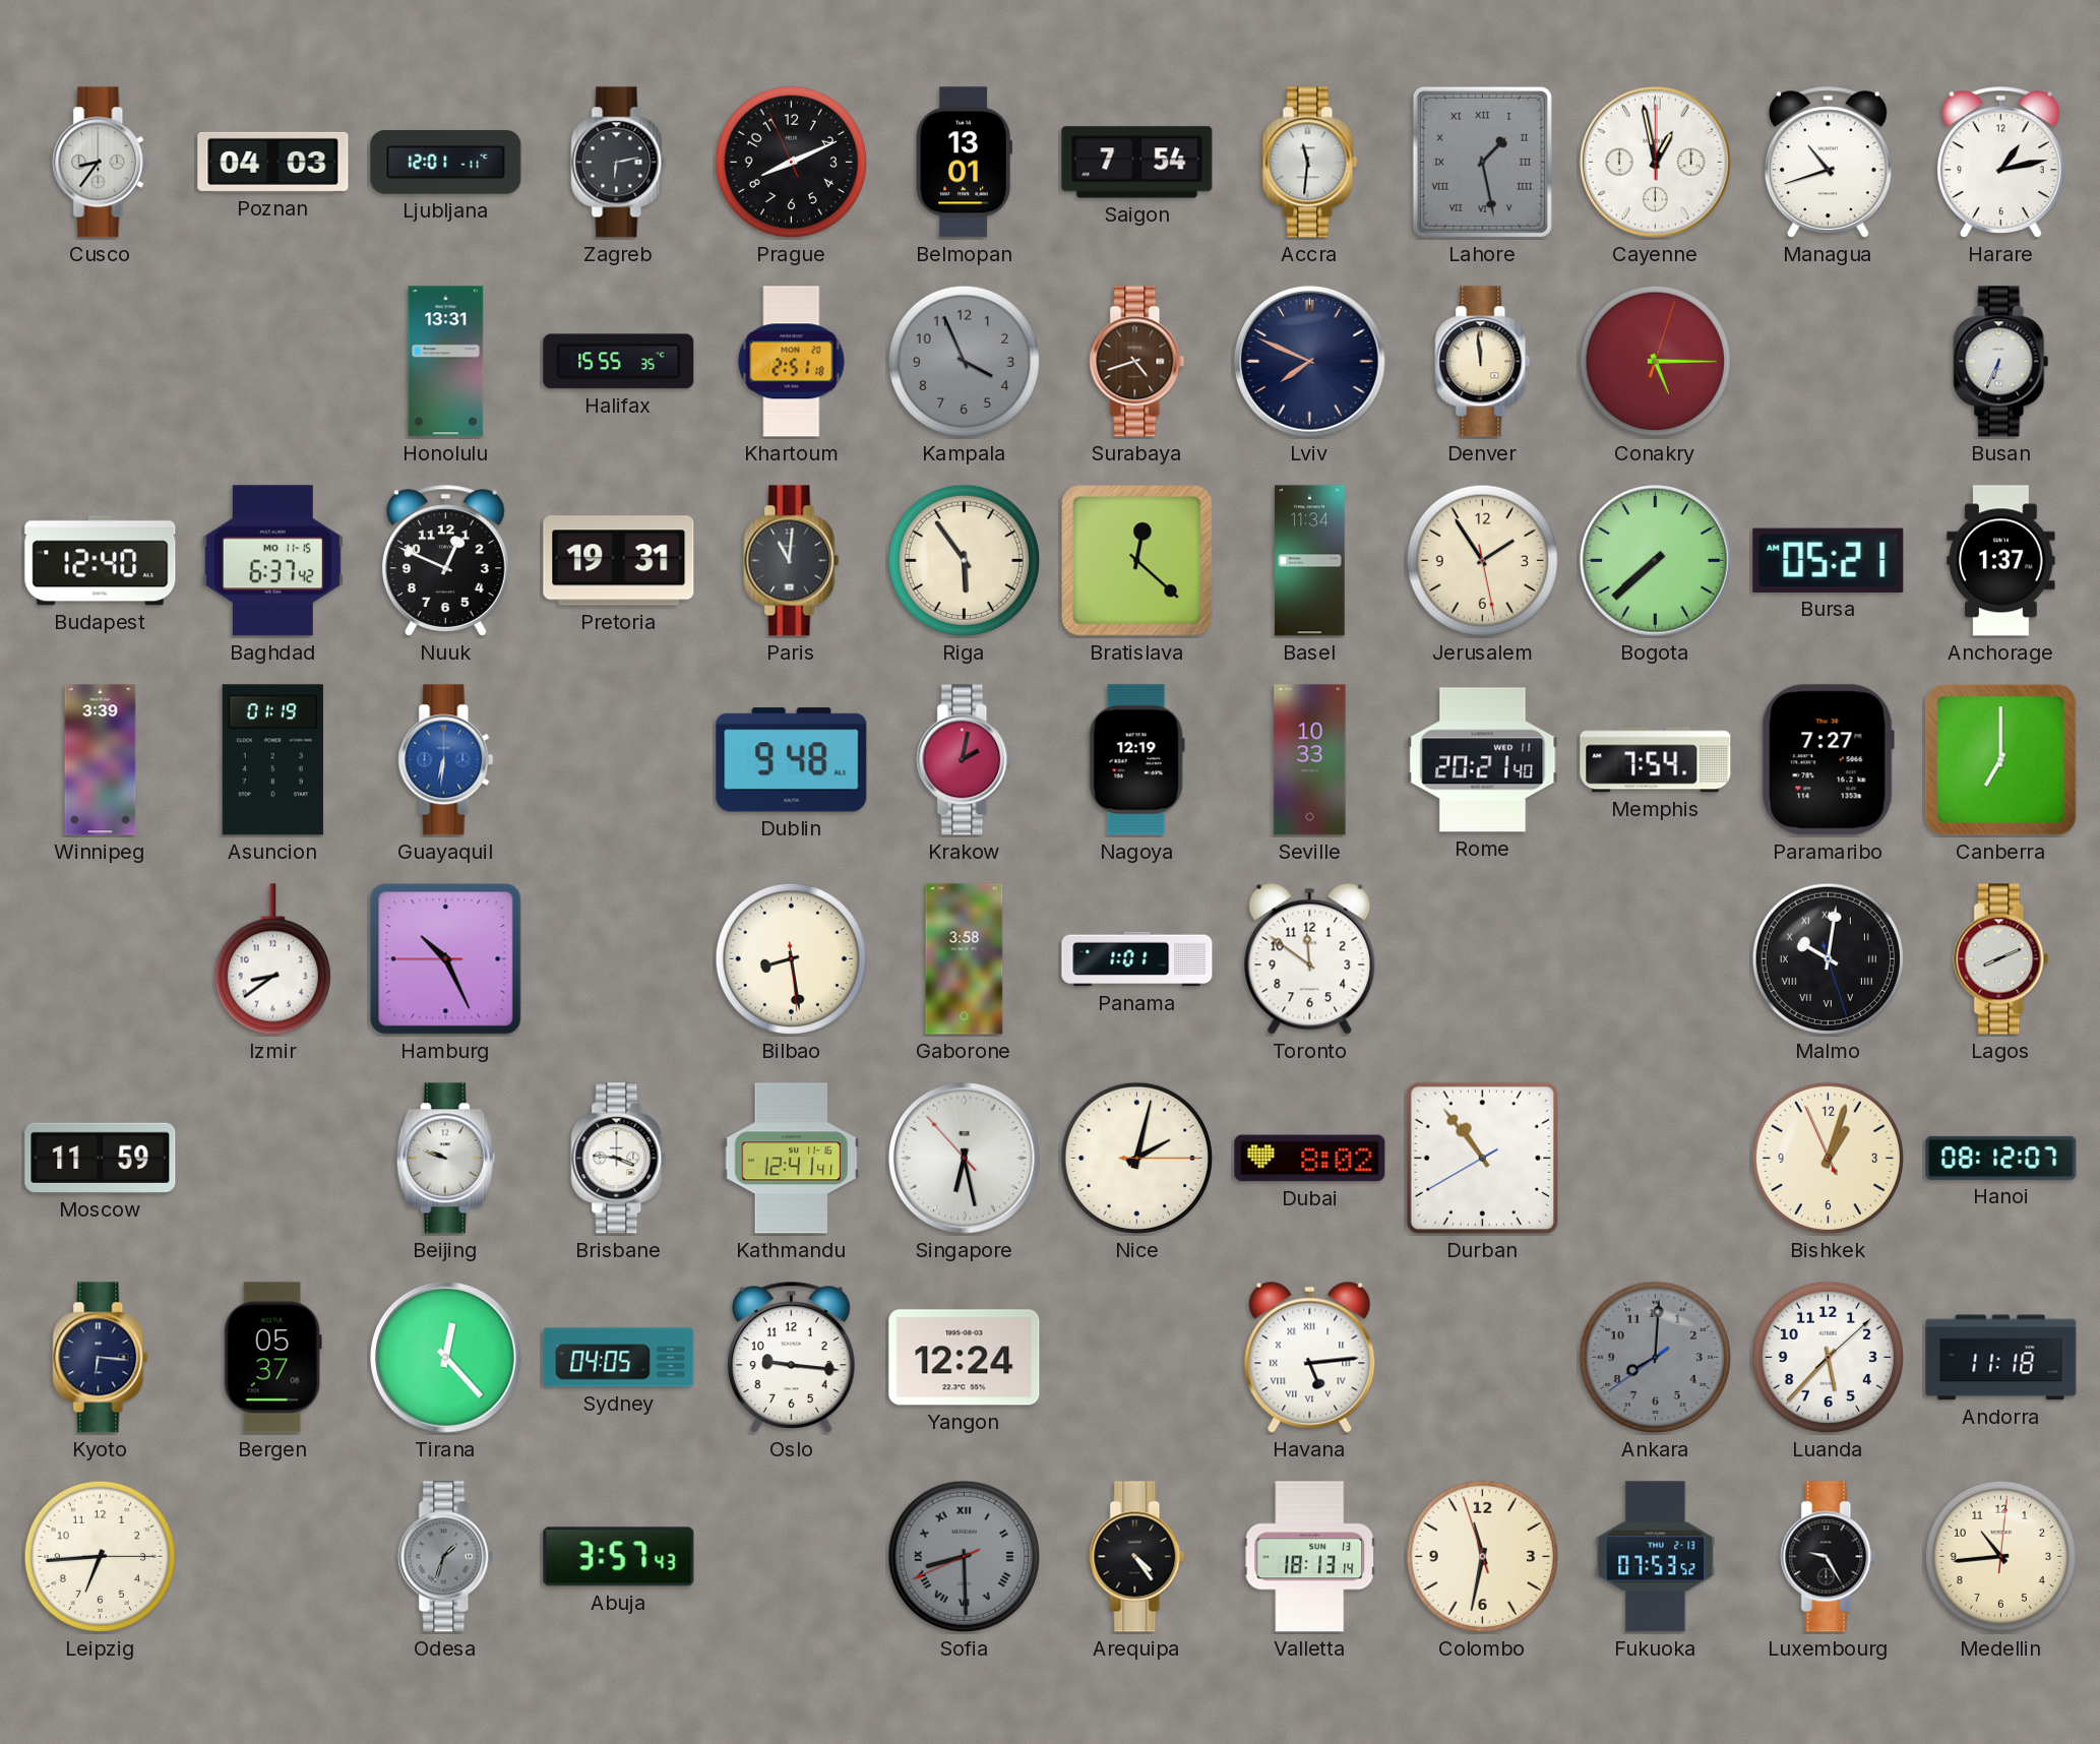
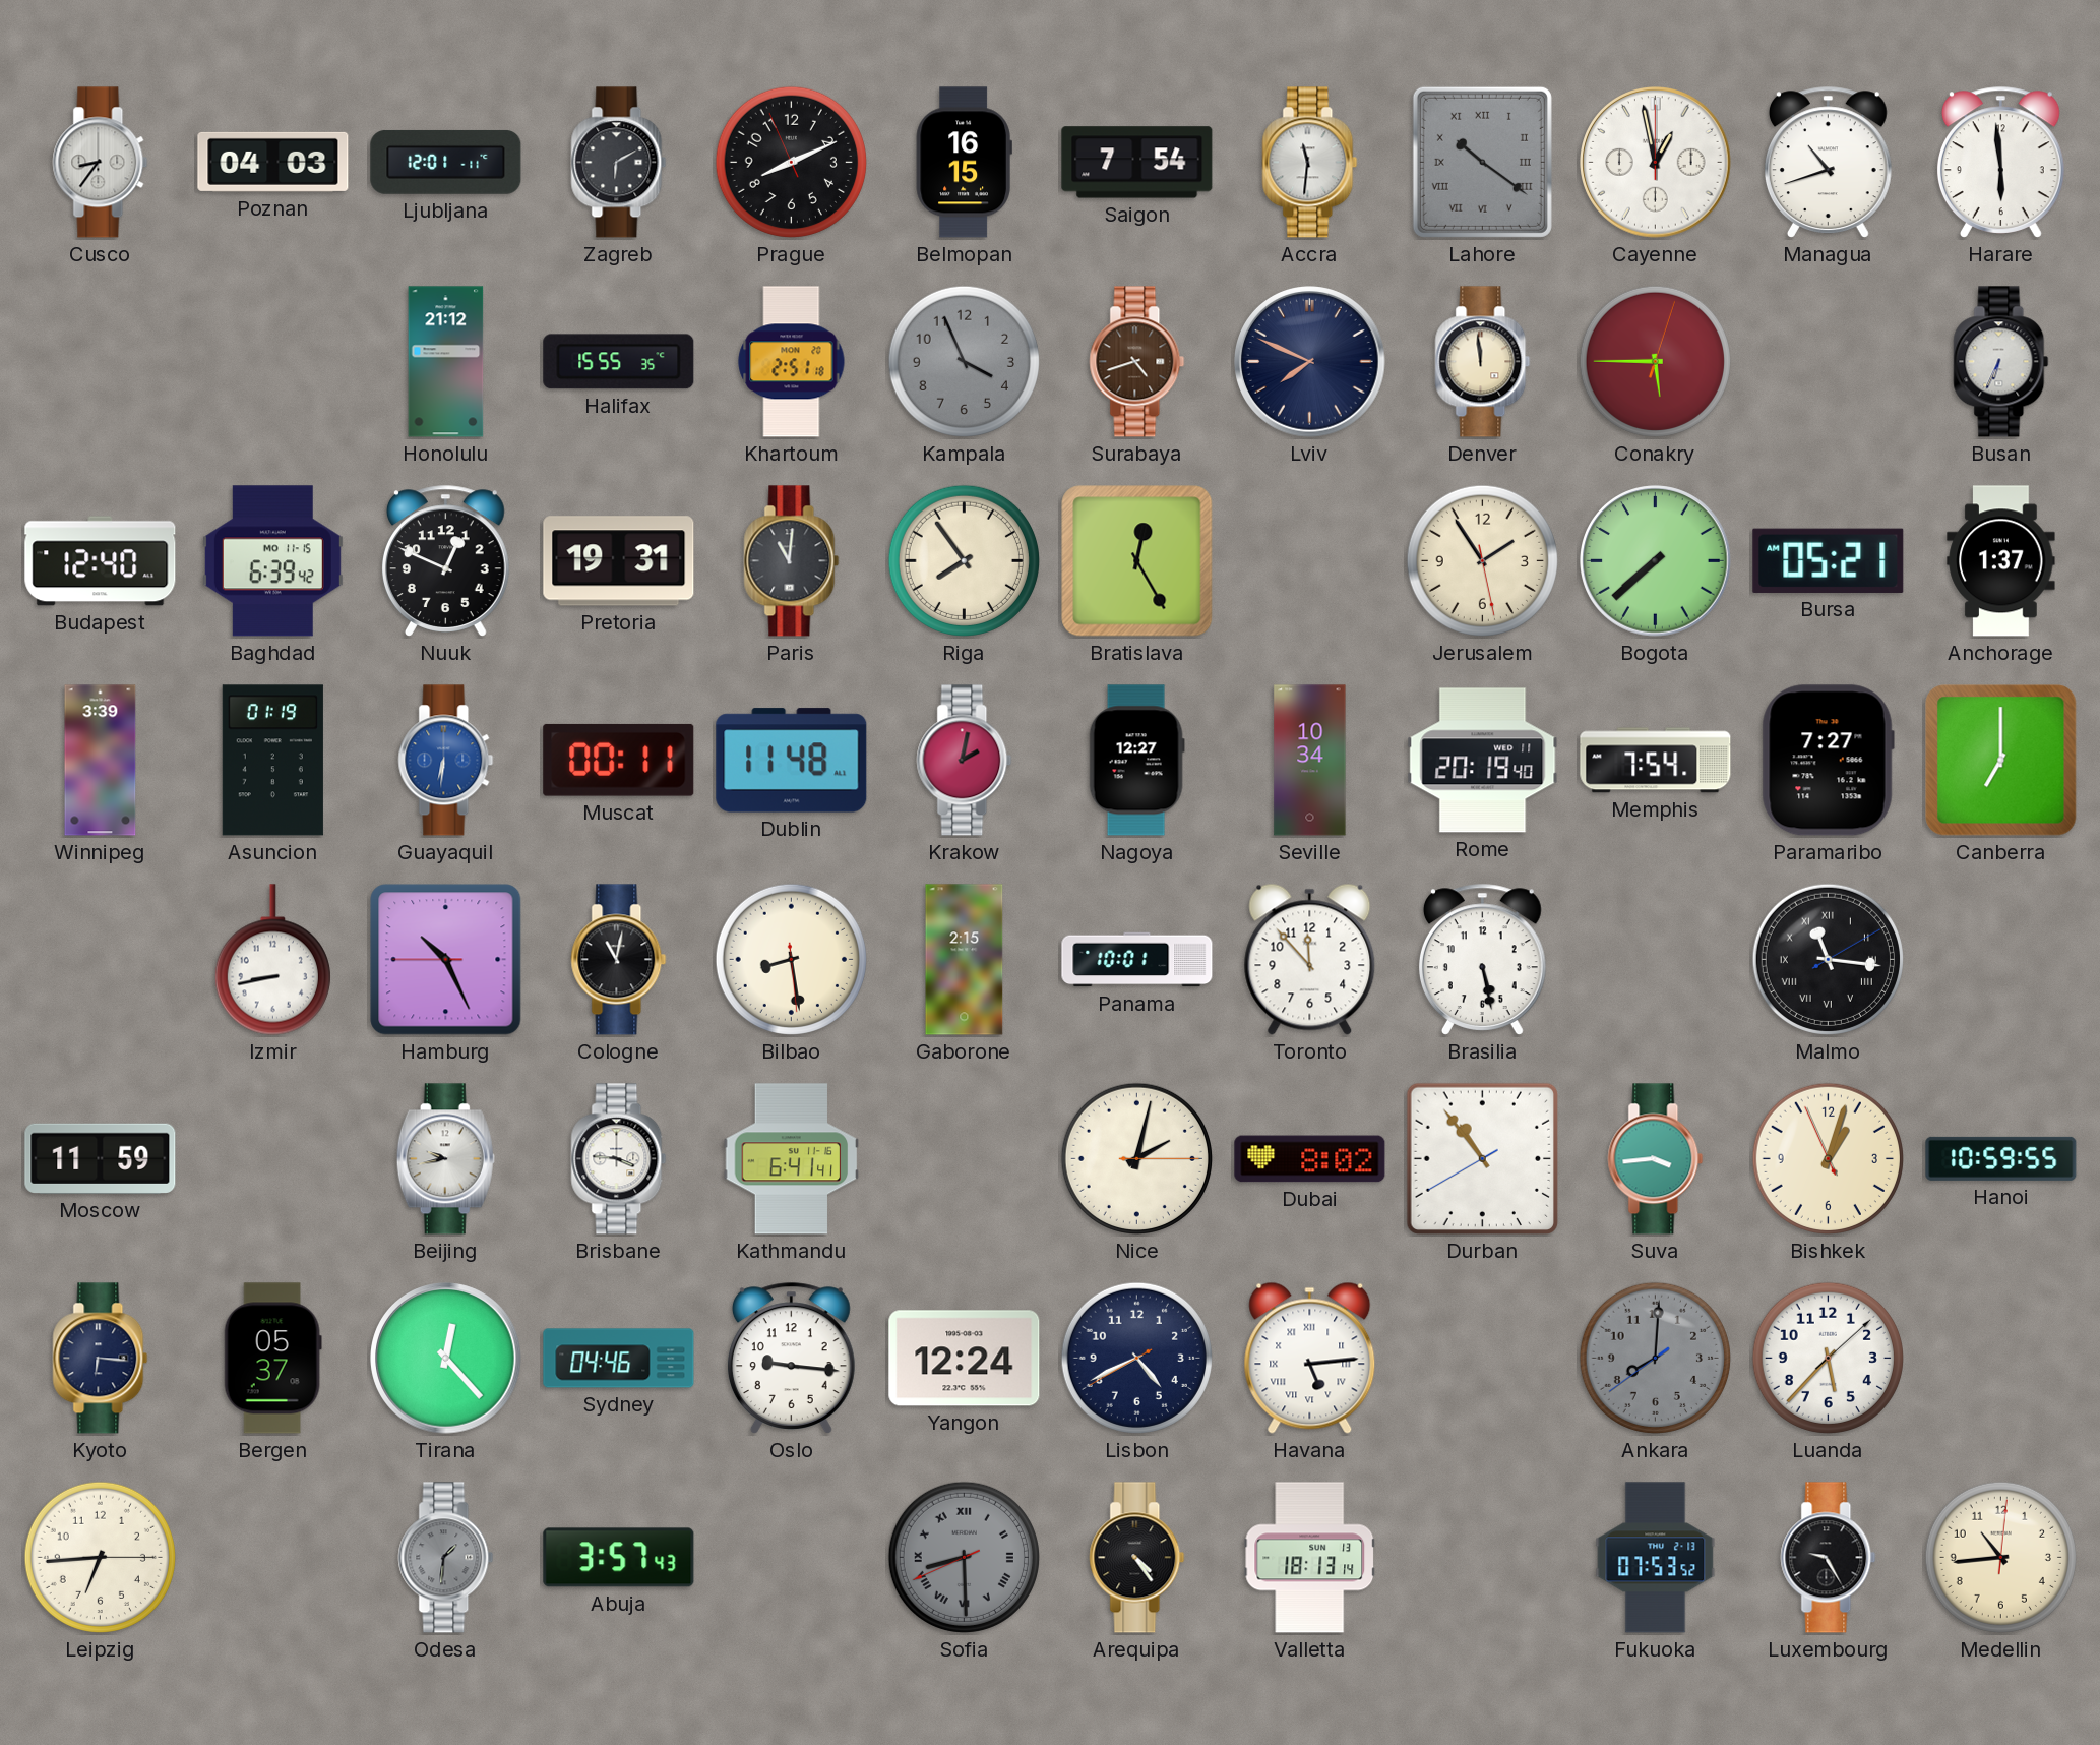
Zagreb: 6:13 -> 6:10
Belmopan: 13:01 -> 16:15
Lahore: 1:28 -> 10:21
Harare: 1:13 -> 5:59
Honolulu: 13:31 -> 21:12
Conakry: 5:15 -> 5:45
Baghdad: 6:37 -> 6:39
Riga: 5:54 -> 7:54
Bratislava: 12:22 -> 12:25
Basel: 11:34 -> none
Muscat: none -> 00:11
Dublin: 9:48 -> 11:48
Nagoya: 12:19 -> 12:27
Seville: 10:33 -> 10:34
Rome: 20:21 -> 20:19
Izmir: 8:39 -> 8:43
Cologne: none -> 11:02
Gaborone: 3:58 -> 2:15
Panama: 1:01 -> 10:01
Toronto: 11:51 -> 11:53
Brasilia: none -> 5:28
Malmo: 10:01 -> 11:16
Lagos: 8:11 -> none
Beijing: 9:48 -> 9:43
Kathmandu: 12:41 -> 6:41
Singapore: 6:27 -> none
Suva: none -> 3:44
Hanoi: 08:12 -> 10:59
Sydney: 04:05 -> 04:46
Lisbon: none -> 4:40
Andorra: 11:18 -> none
Odesa: 1:33 -> 1:31
Colombo: 11:31 -> none
